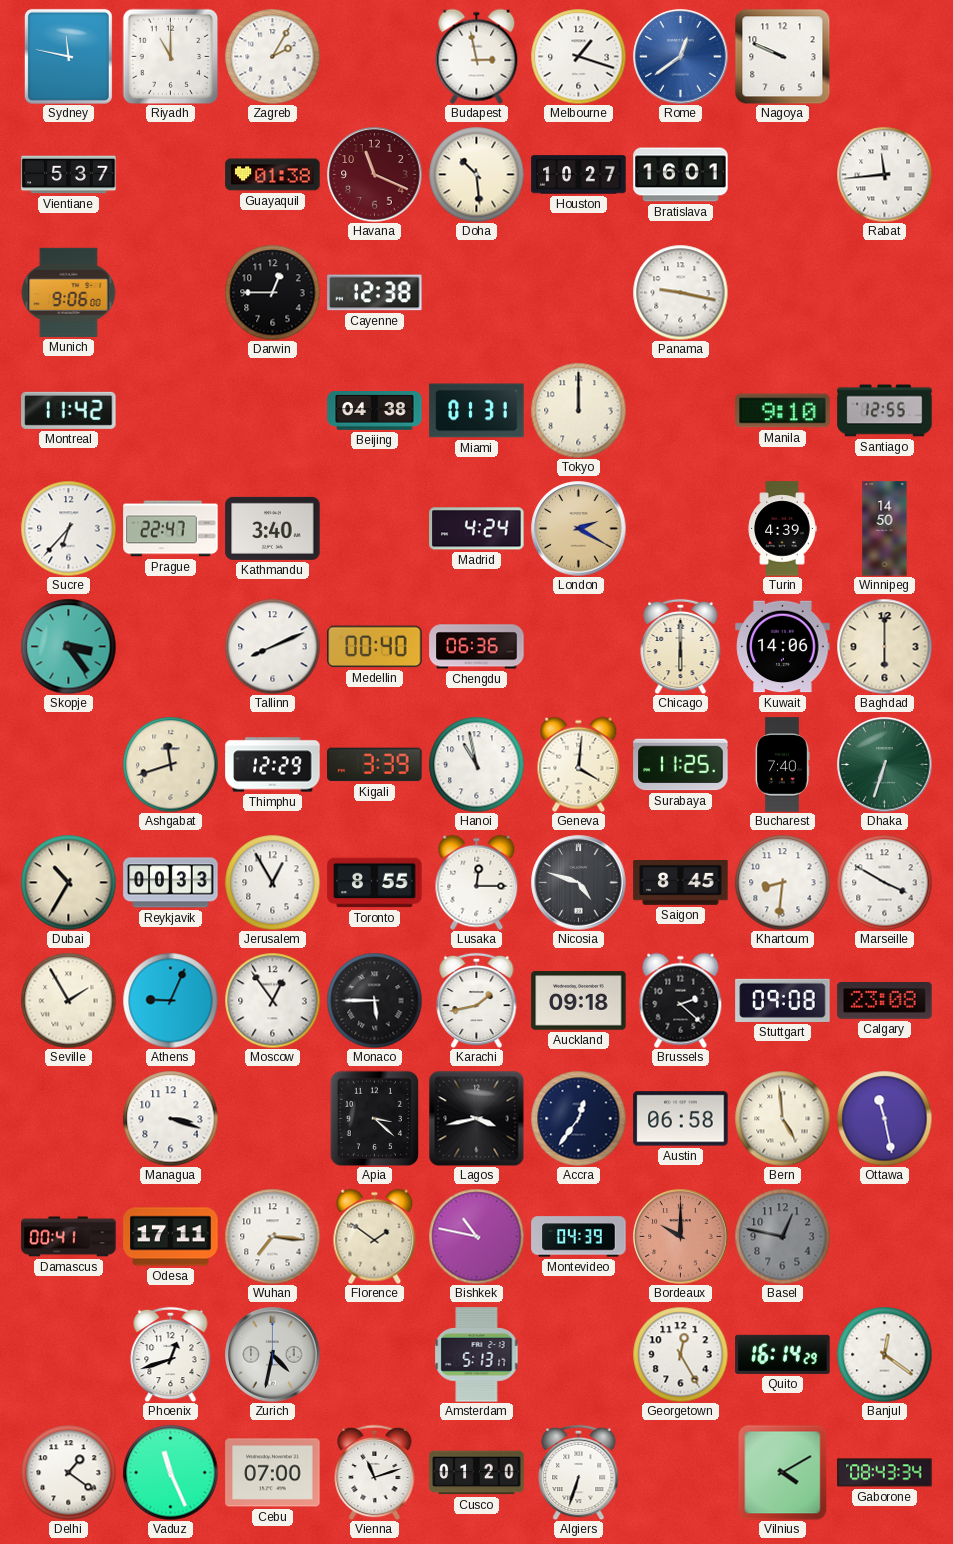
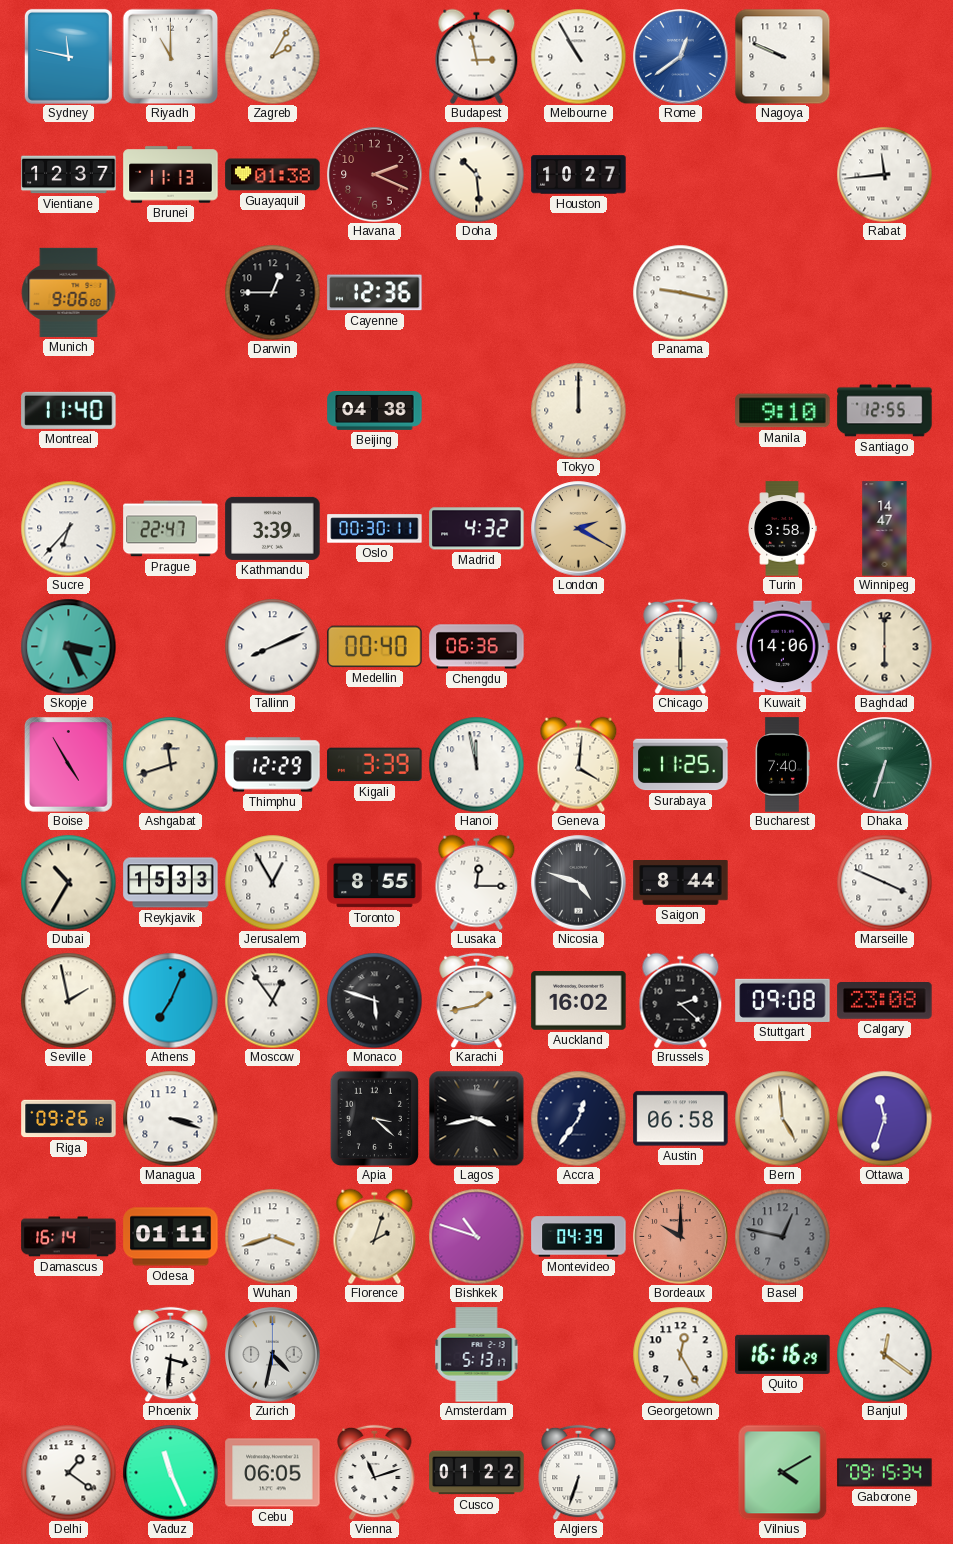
Melbourne: 1:18 -> 10:55
Vientiane: 5:37 -> 12:37
Brunei: none -> 11:13
Havana: 11:19 -> 2:19
Bratislava: 16:01 -> none
Cayenne: 12:38 -> 12:36
Montreal: 11:42 -> 11:40
Miami: 01:31 -> none
Kathmandu: 3:40 -> 3:39
Oslo: none -> 00:30
Madrid: 4:24 -> 4:32
Turin: 4:39 -> 3:58
Winnipeg: 14:50 -> 14:47
Skopje: 3:24 -> 3:26
Boise: none -> 4:55
Hanoi: 10:58 -> 11:58
Reykjavik: 00:33 -> 15:33
Saigon: 8:45 -> 8:44
Khartoum: 8:31 -> none
Marseille: 3:50 -> 3:49
Seville: 1:55 -> 1:58
Athens: 9:04 -> 7:04
Monaco: 5:45 -> 5:48
Auckland: 09:18 -> 16:02
Riga: none -> 09:26
Ottawa: 11:28 -> 11:33
Damascus: 00:41 -> 16:14
Odesa: 17:11 -> 01:11
Wuhan: 7:16 -> 3:42
Florence: 1:51 -> 2:03
Bishkek: 10:47 -> 10:48
Phoenix: 12:42 -> 3:31
Quito: 16:14 -> 16:16
Cebu: 07:00 -> 06:05
Cusco: 01:20 -> 01:22
Gaborone: 08:43 -> 09:15
